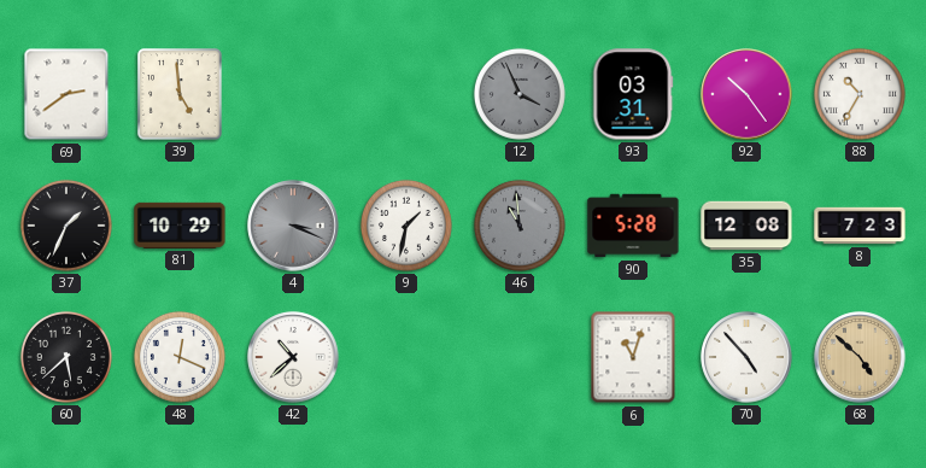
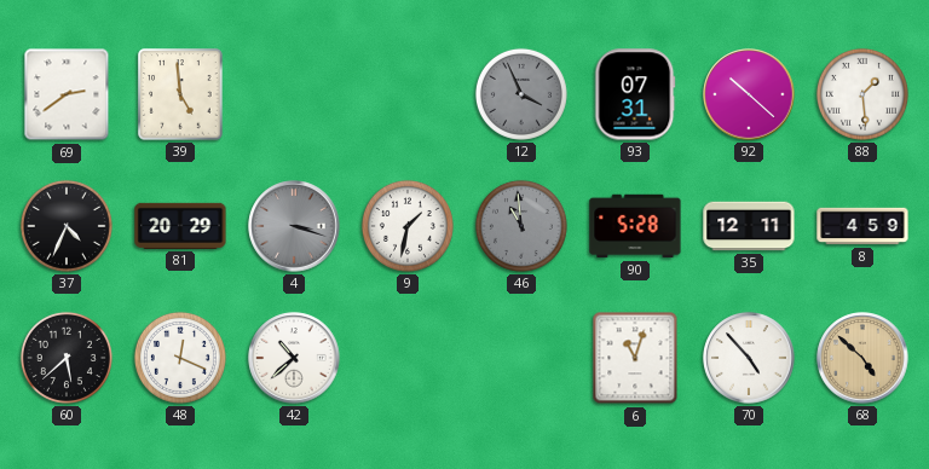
93: 03:31 -> 07:31
92: 10:24 -> 10:22
88: 10:35 -> 1:29
37: 1:34 -> 4:34
81: 10:29 -> 20:29
4: 3:19 -> 3:18
35: 12:08 -> 12:11
8: 7:23 -> 4:59
